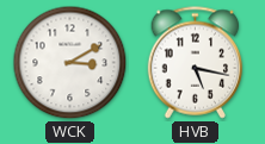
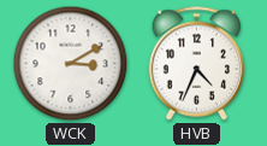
HVB: 5:17 -> 4:34
